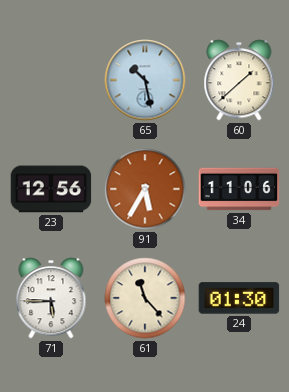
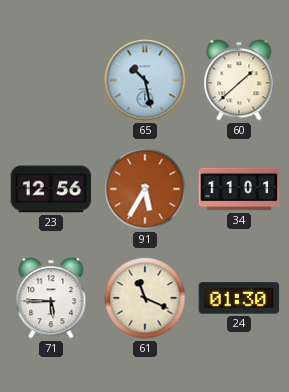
34: 11:06 -> 11:01
61: 11:23 -> 11:19
